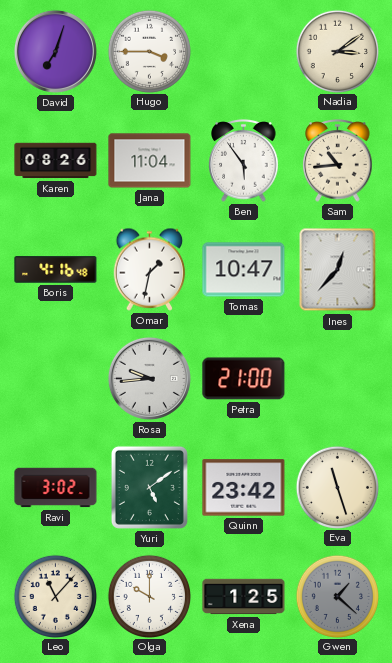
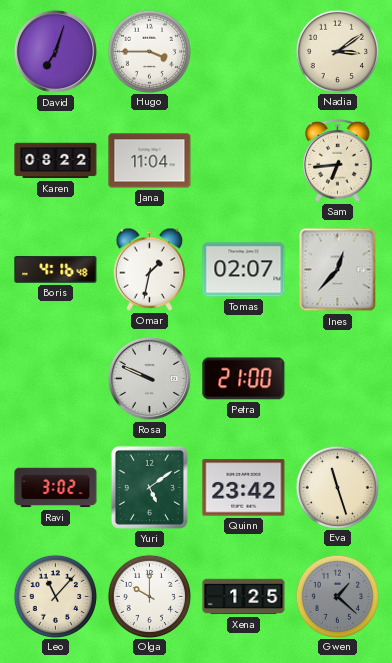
Karen: 08:26 -> 08:22
Ben: 5:54 -> none
Sam: 10:44 -> 6:44
Tomas: 10:47 -> 02:07
Rosa: 9:44 -> 9:49
